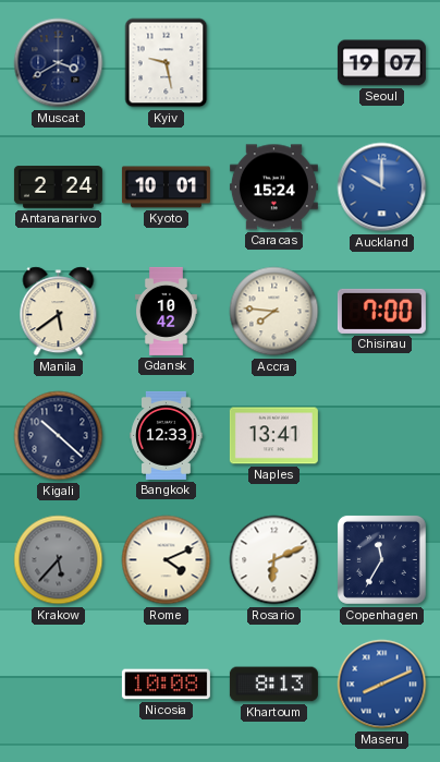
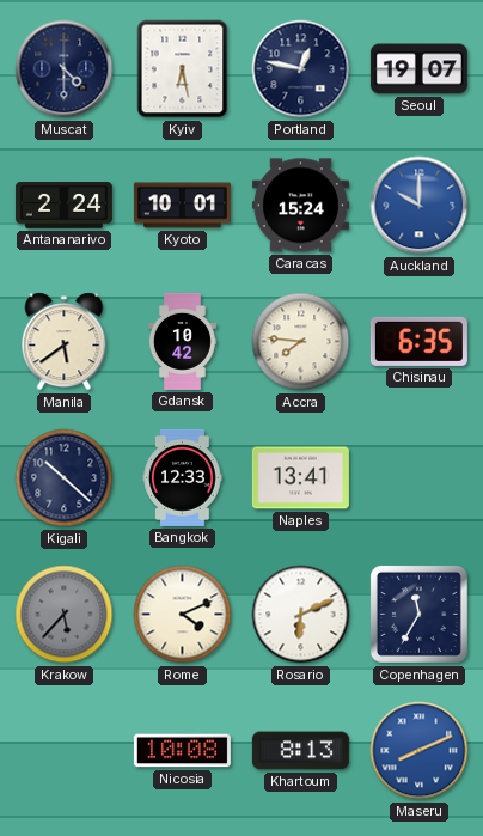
Muscat: 3:40 -> 4:30
Kyiv: 9:28 -> 6:28
Portland: none -> 12:47
Chisinau: 7:00 -> 6:35
